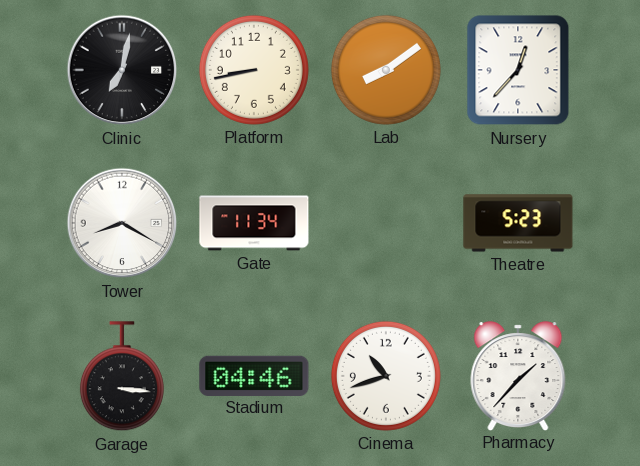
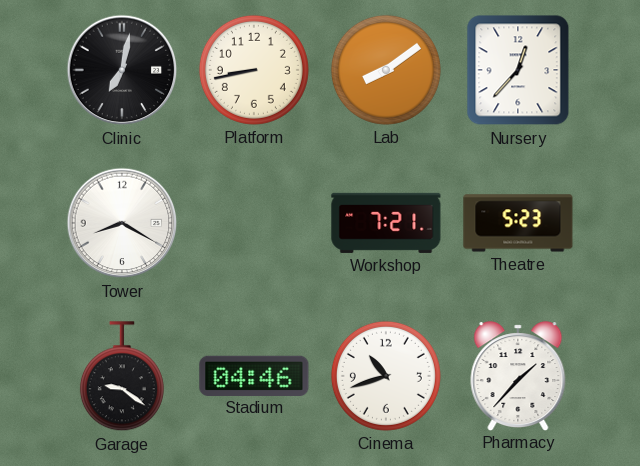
Gate: 11:34 -> none
Workshop: none -> 7:21
Garage: 3:16 -> 9:21
